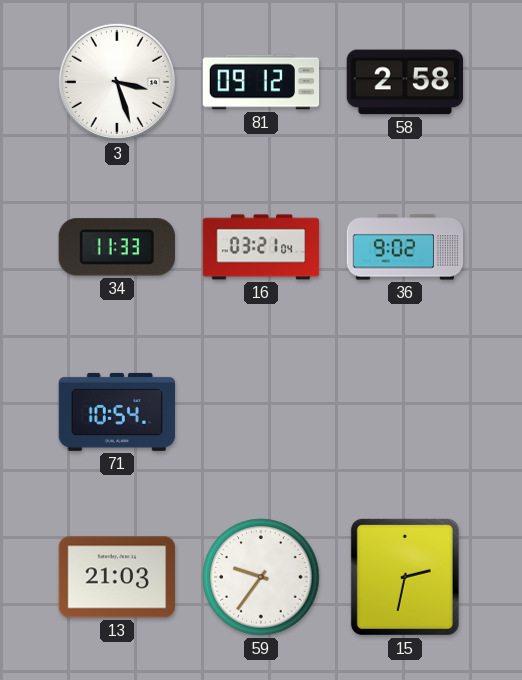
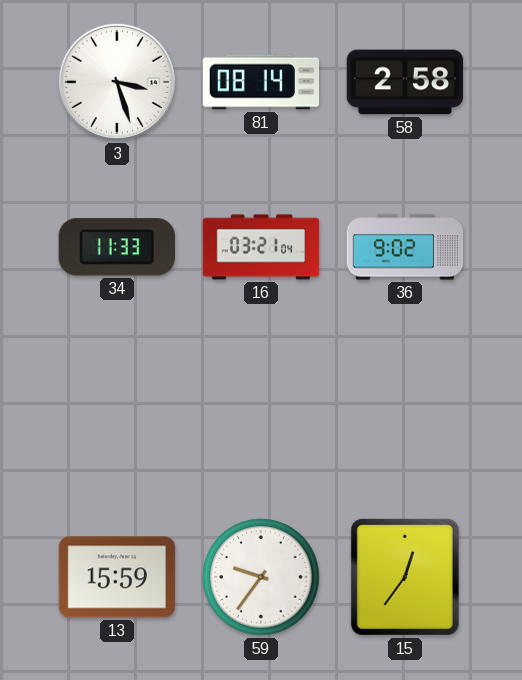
81: 09:12 -> 08:14
71: 10:54 -> none
13: 21:03 -> 15:59
15: 2:32 -> 12:36
